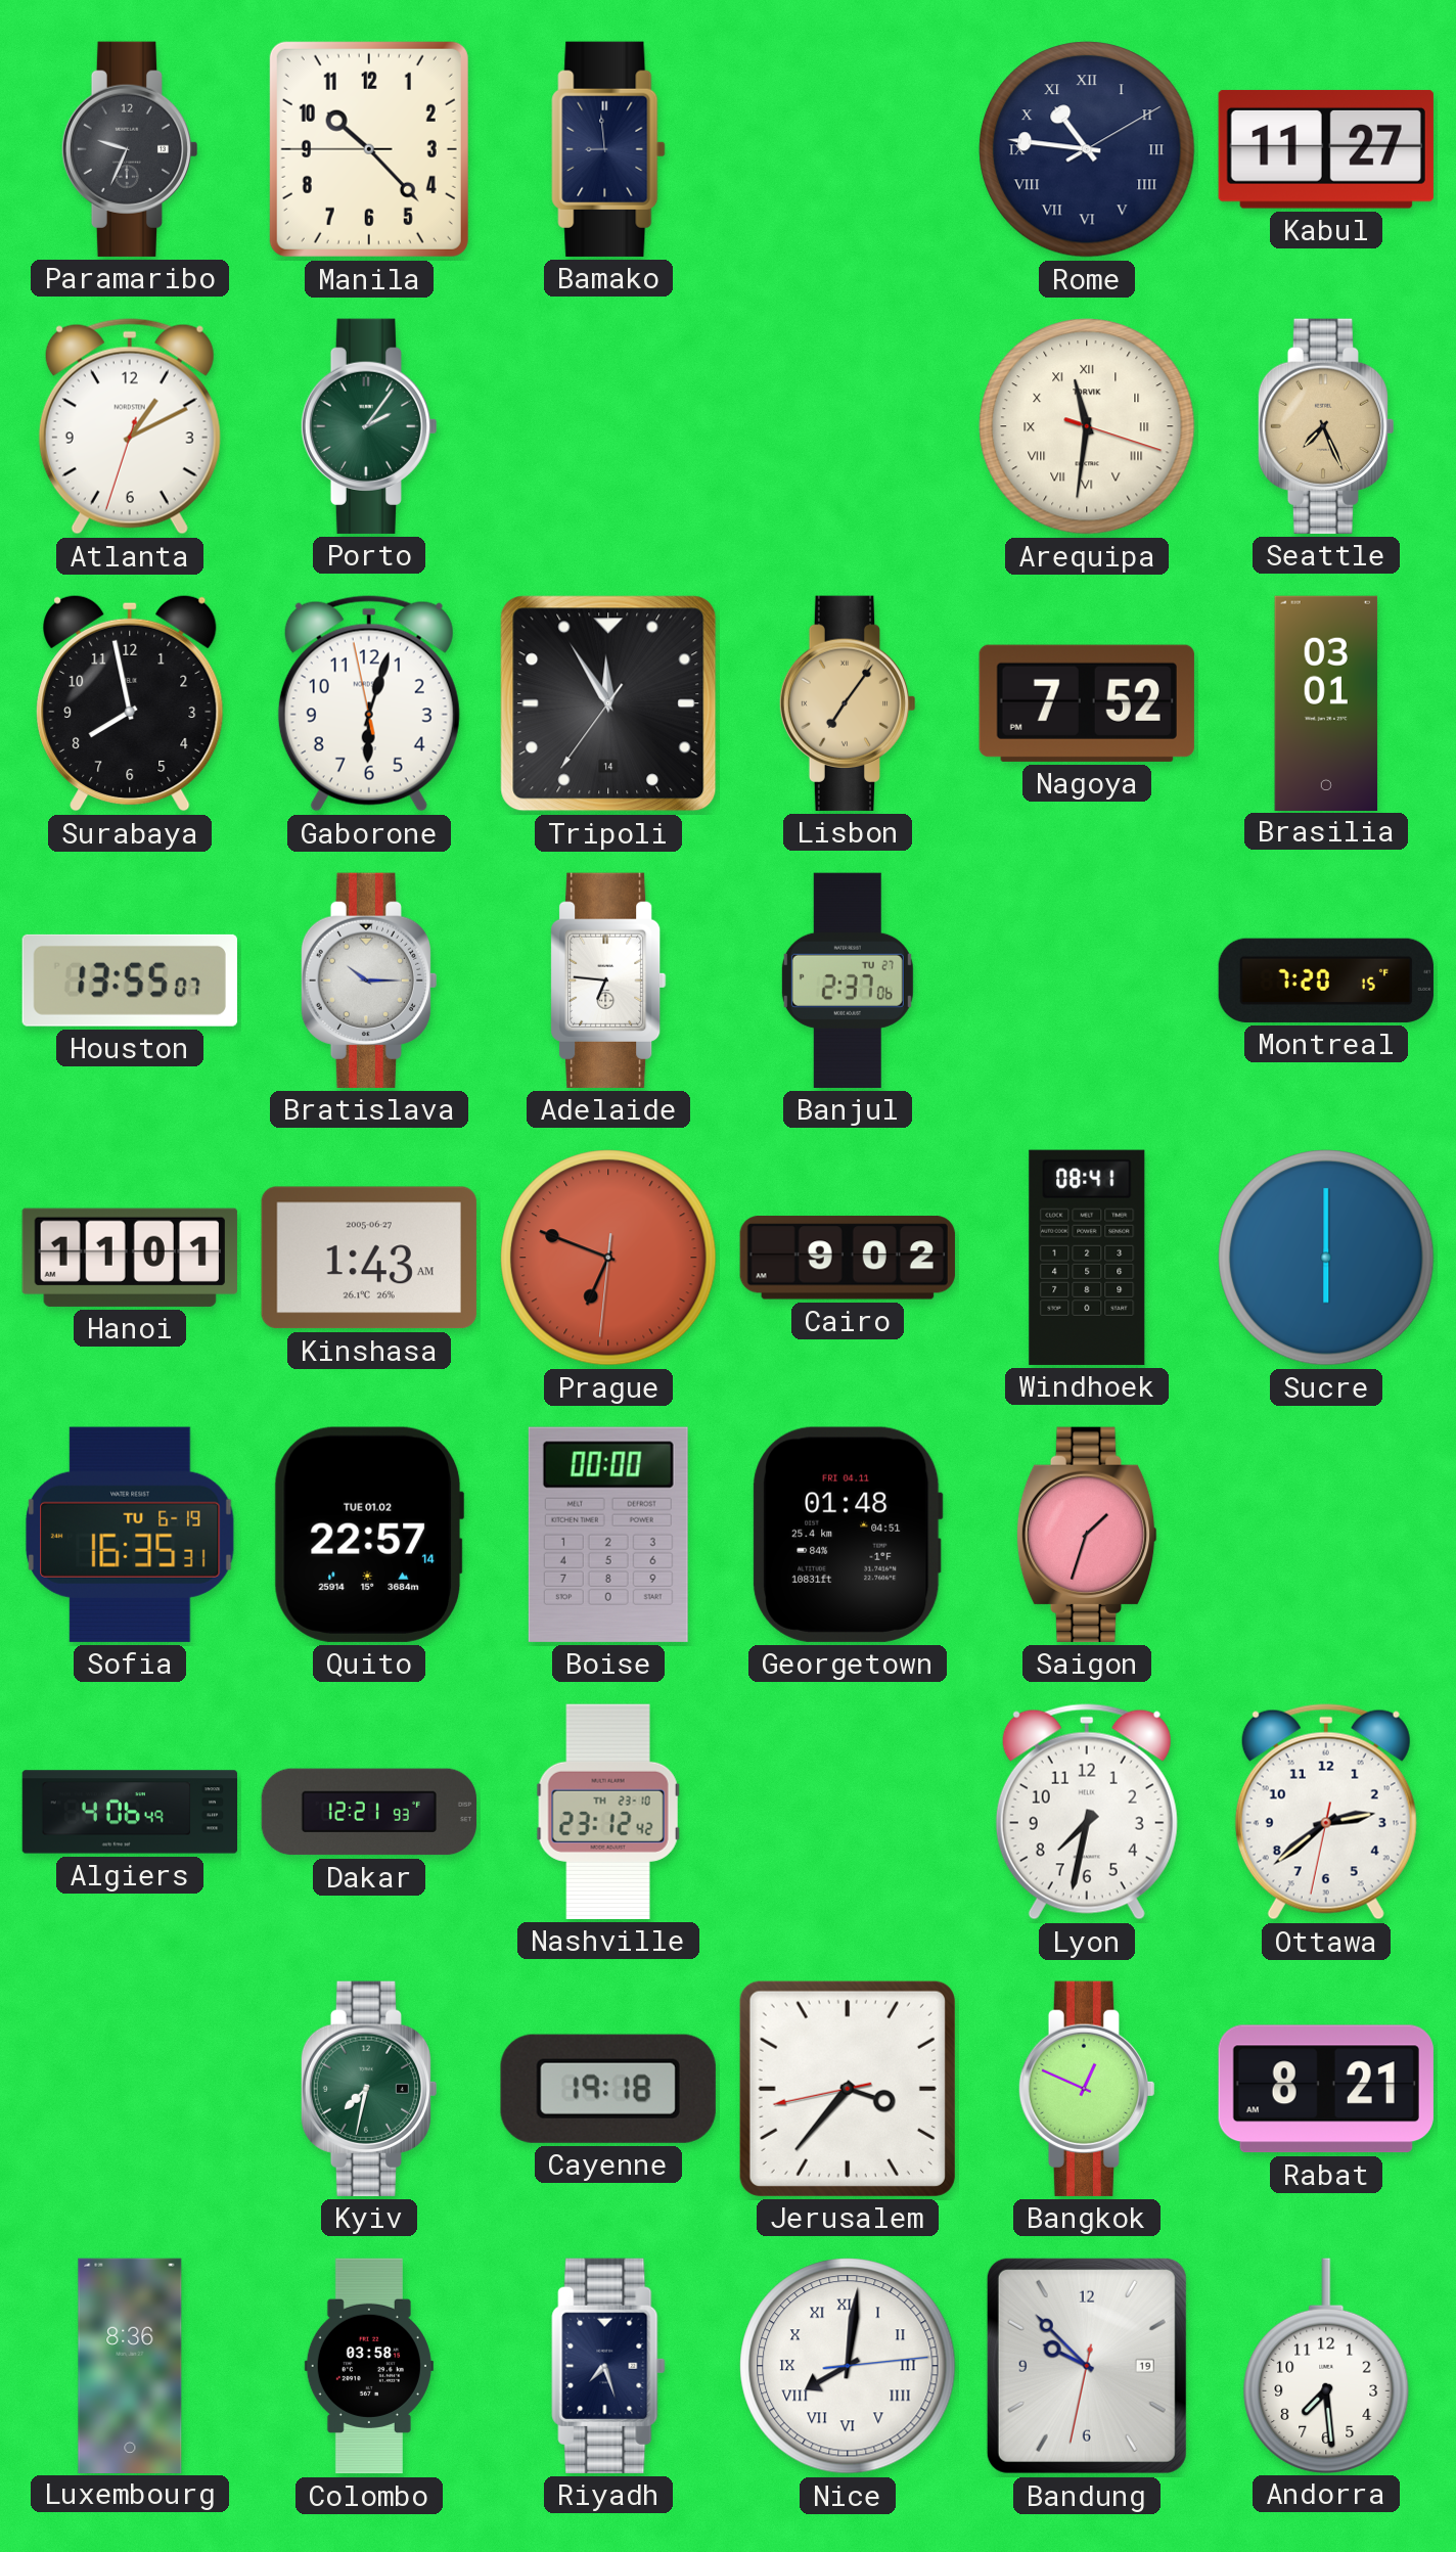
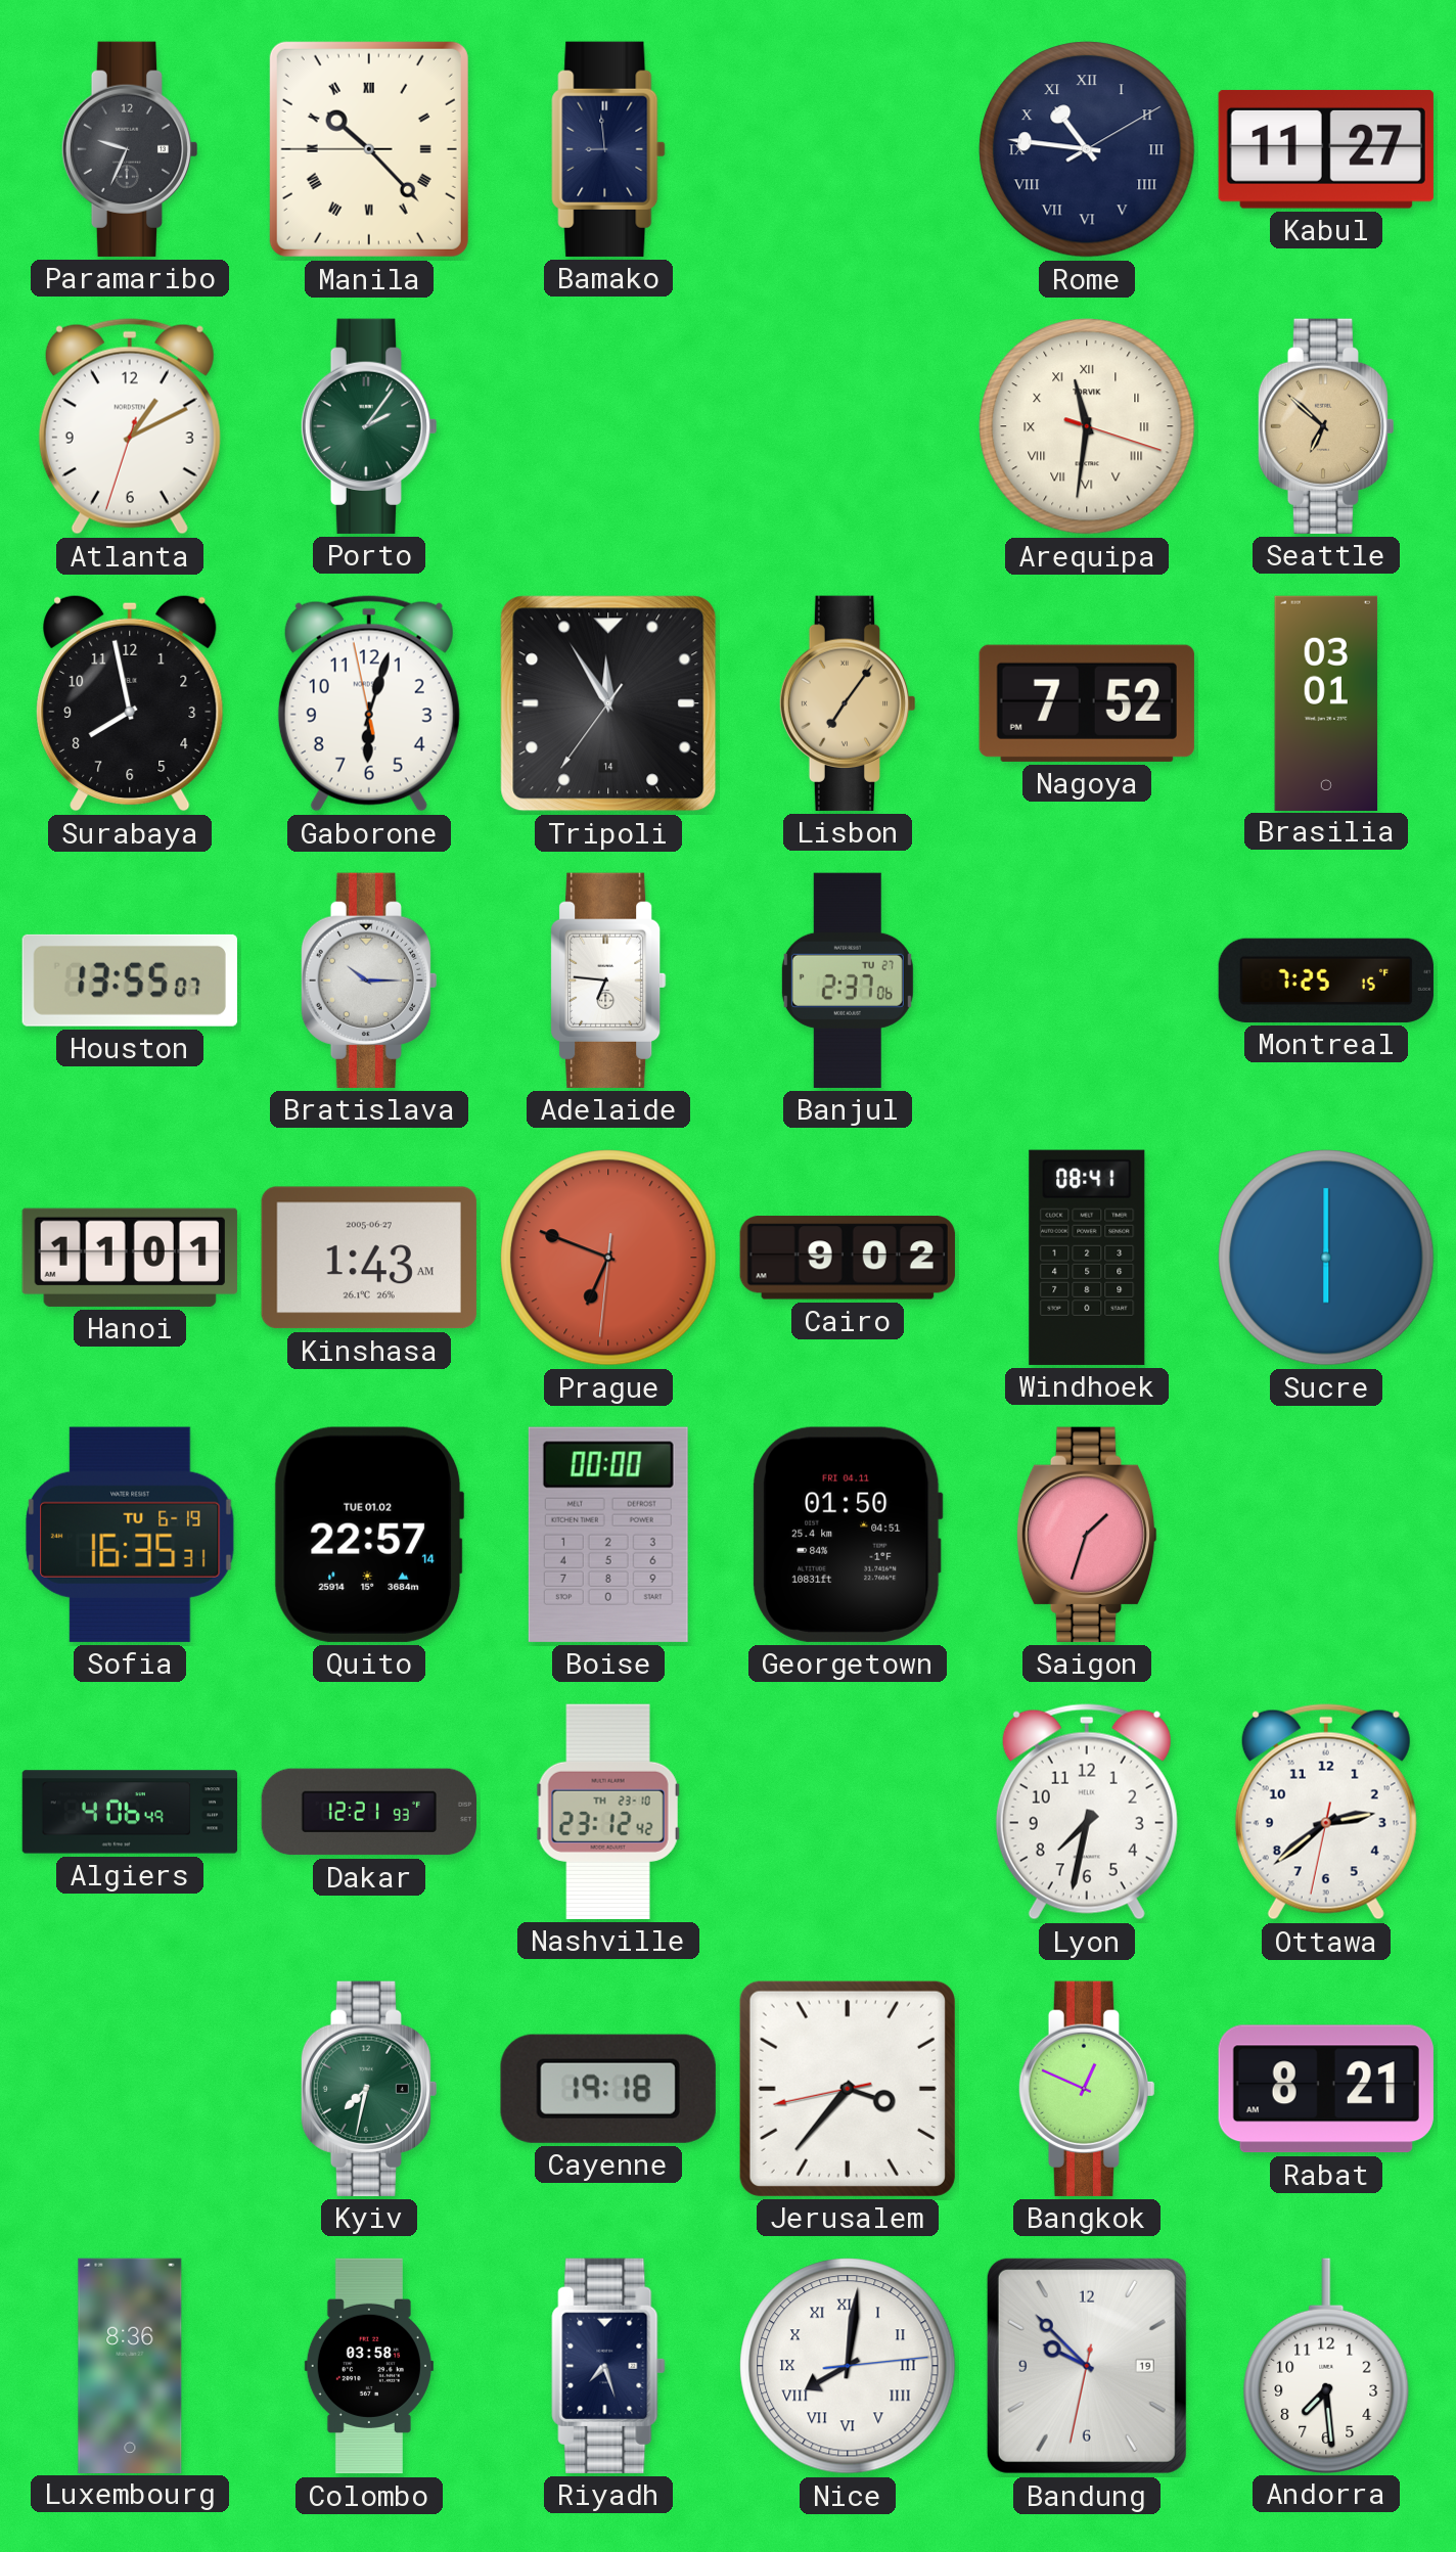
Manila numerals: Arabic -> Roman
Seattle: 7:26 -> 6:52
Montreal: 7:20 -> 7:25
Georgetown: 01:48 -> 01:50
